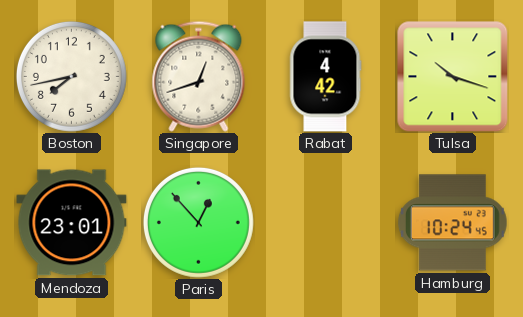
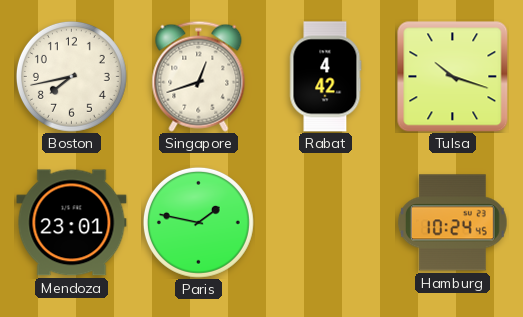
Paris: 12:53 -> 1:47
